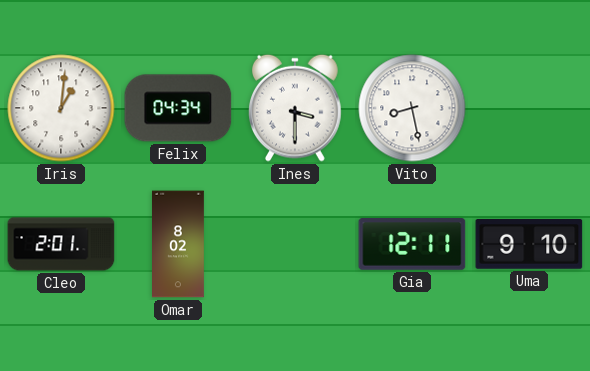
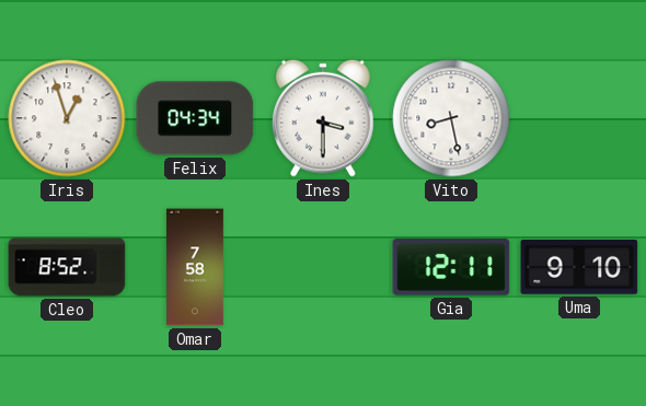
Iris: 1:01 -> 12:57
Cleo: 2:01 -> 8:52
Omar: 8:02 -> 7:58
